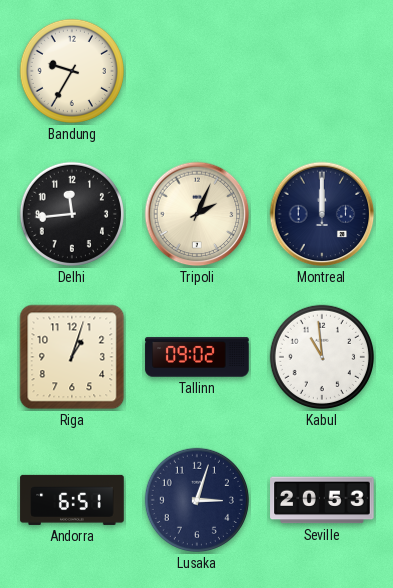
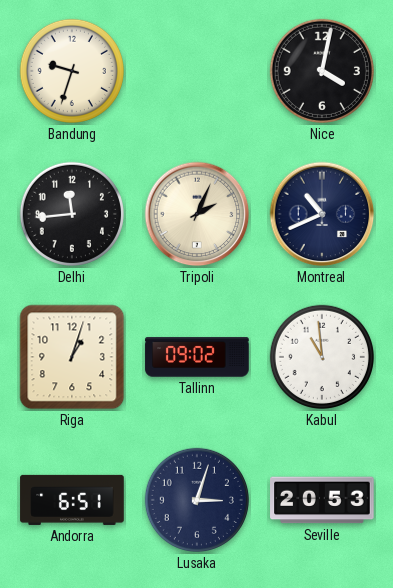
Bandung: 9:35 -> 9:33
Nice: none -> 4:02
Montreal: 12:00 -> 10:41
